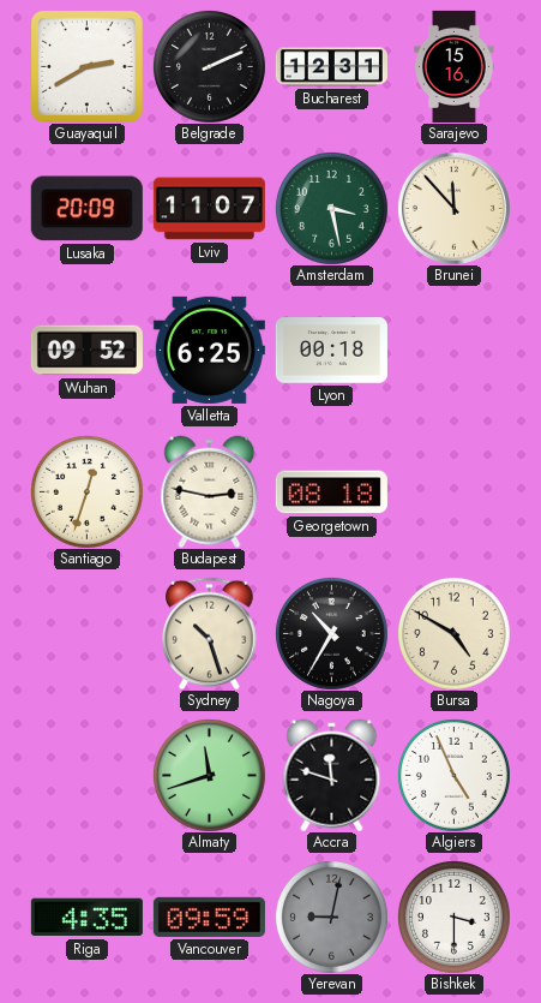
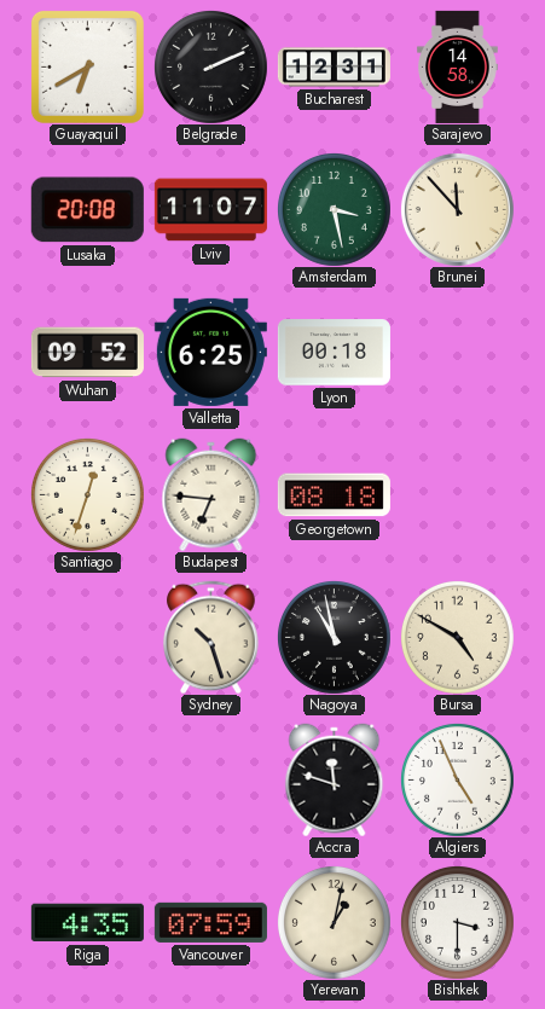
Guayaquil: 2:40 -> 6:40
Sarajevo: 15:16 -> 14:58
Lusaka: 20:09 -> 20:08
Budapest: 2:47 -> 6:46
Nagoya: 10:35 -> 10:58
Almaty: 11:42 -> none
Vancouver: 09:59 -> 07:59
Yerevan: 9:02 -> 1:02
Yerevan dial: grey -> cream
